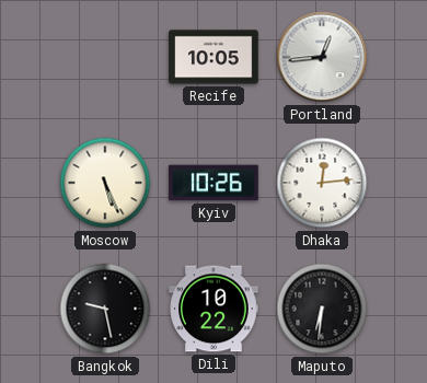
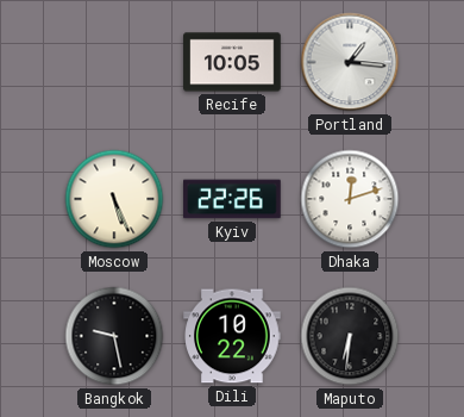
Portland: 12:44 -> 1:16
Kyiv: 10:26 -> 22:26
Dhaka: 12:14 -> 12:12
